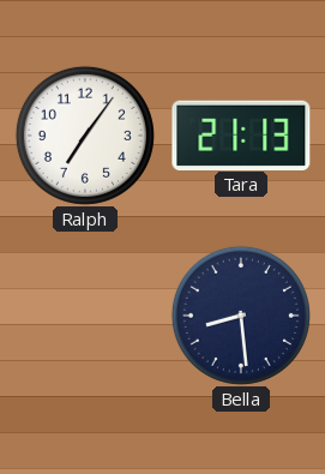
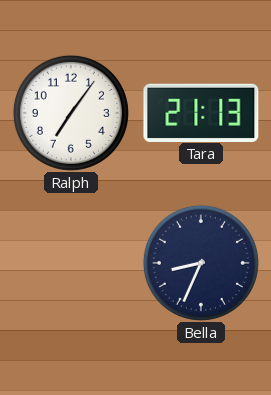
Bella: 8:29 -> 8:34
